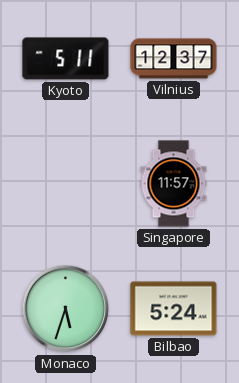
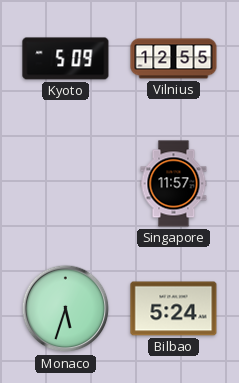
Kyoto: 5:11 -> 5:09
Vilnius: 12:37 -> 12:55
